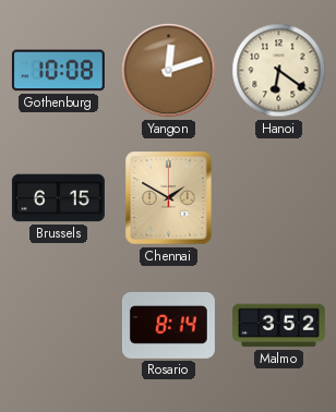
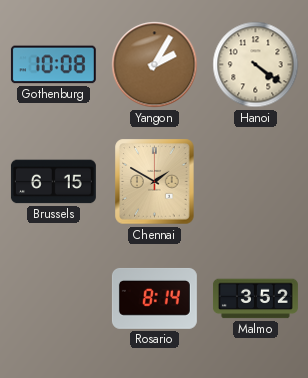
Yangon: 12:12 -> 2:05
Hanoi: 6:21 -> 4:21
